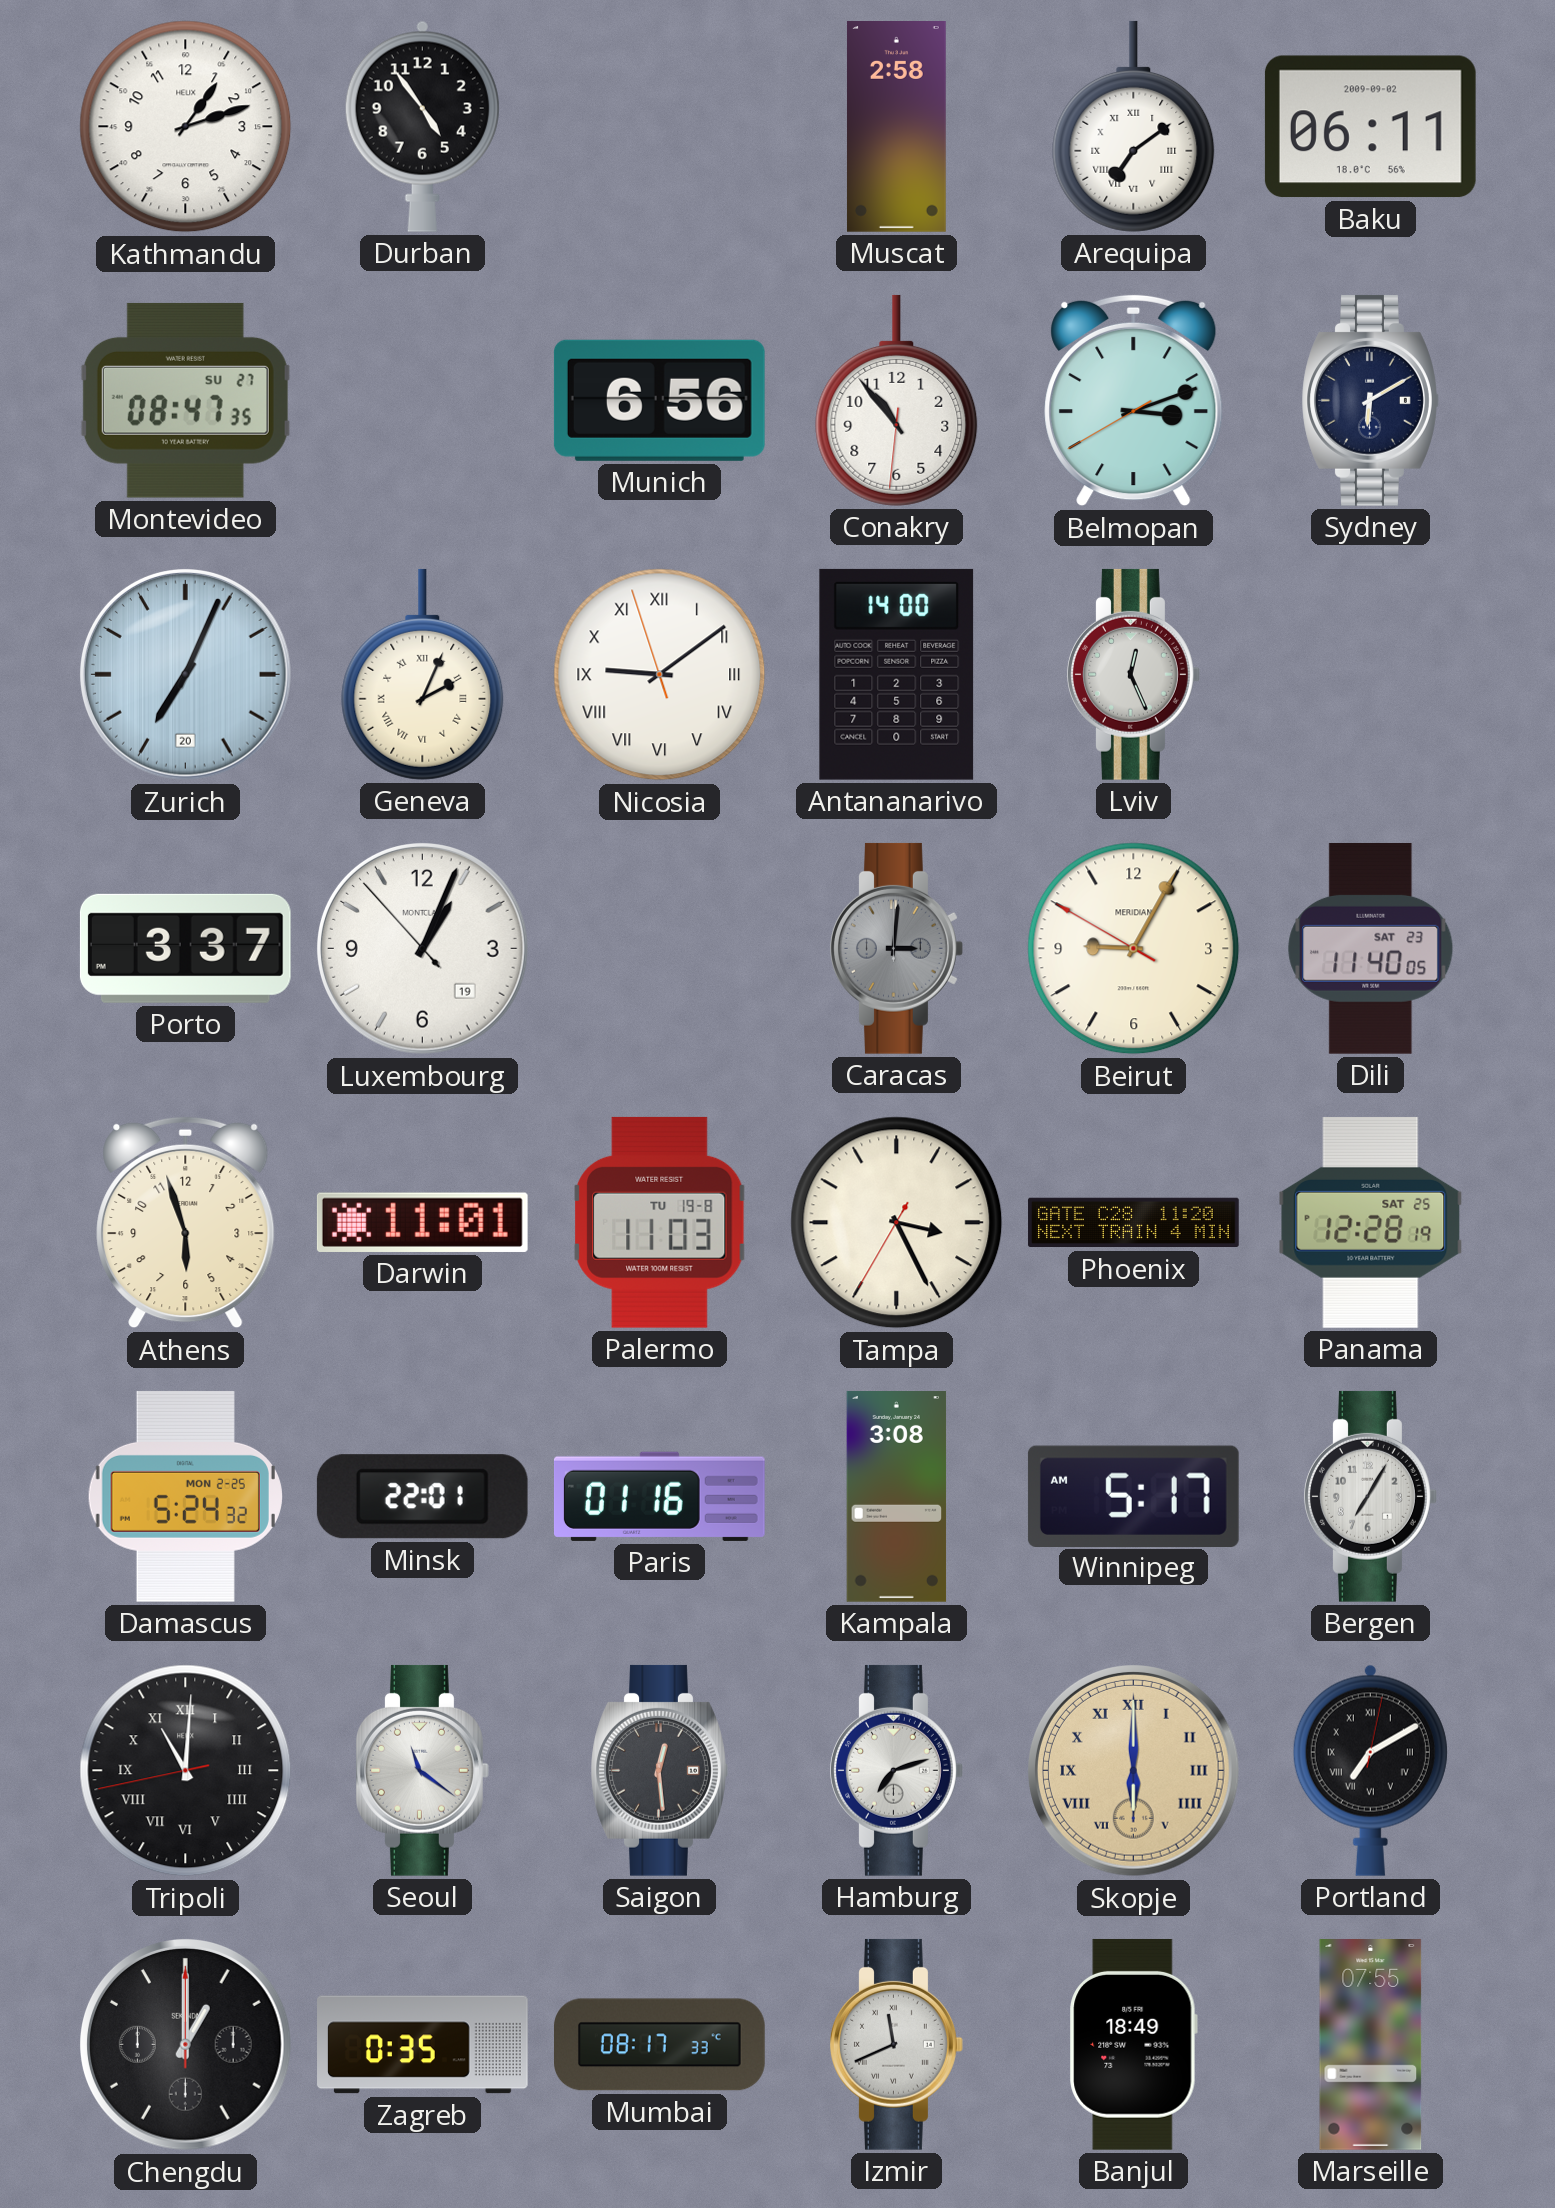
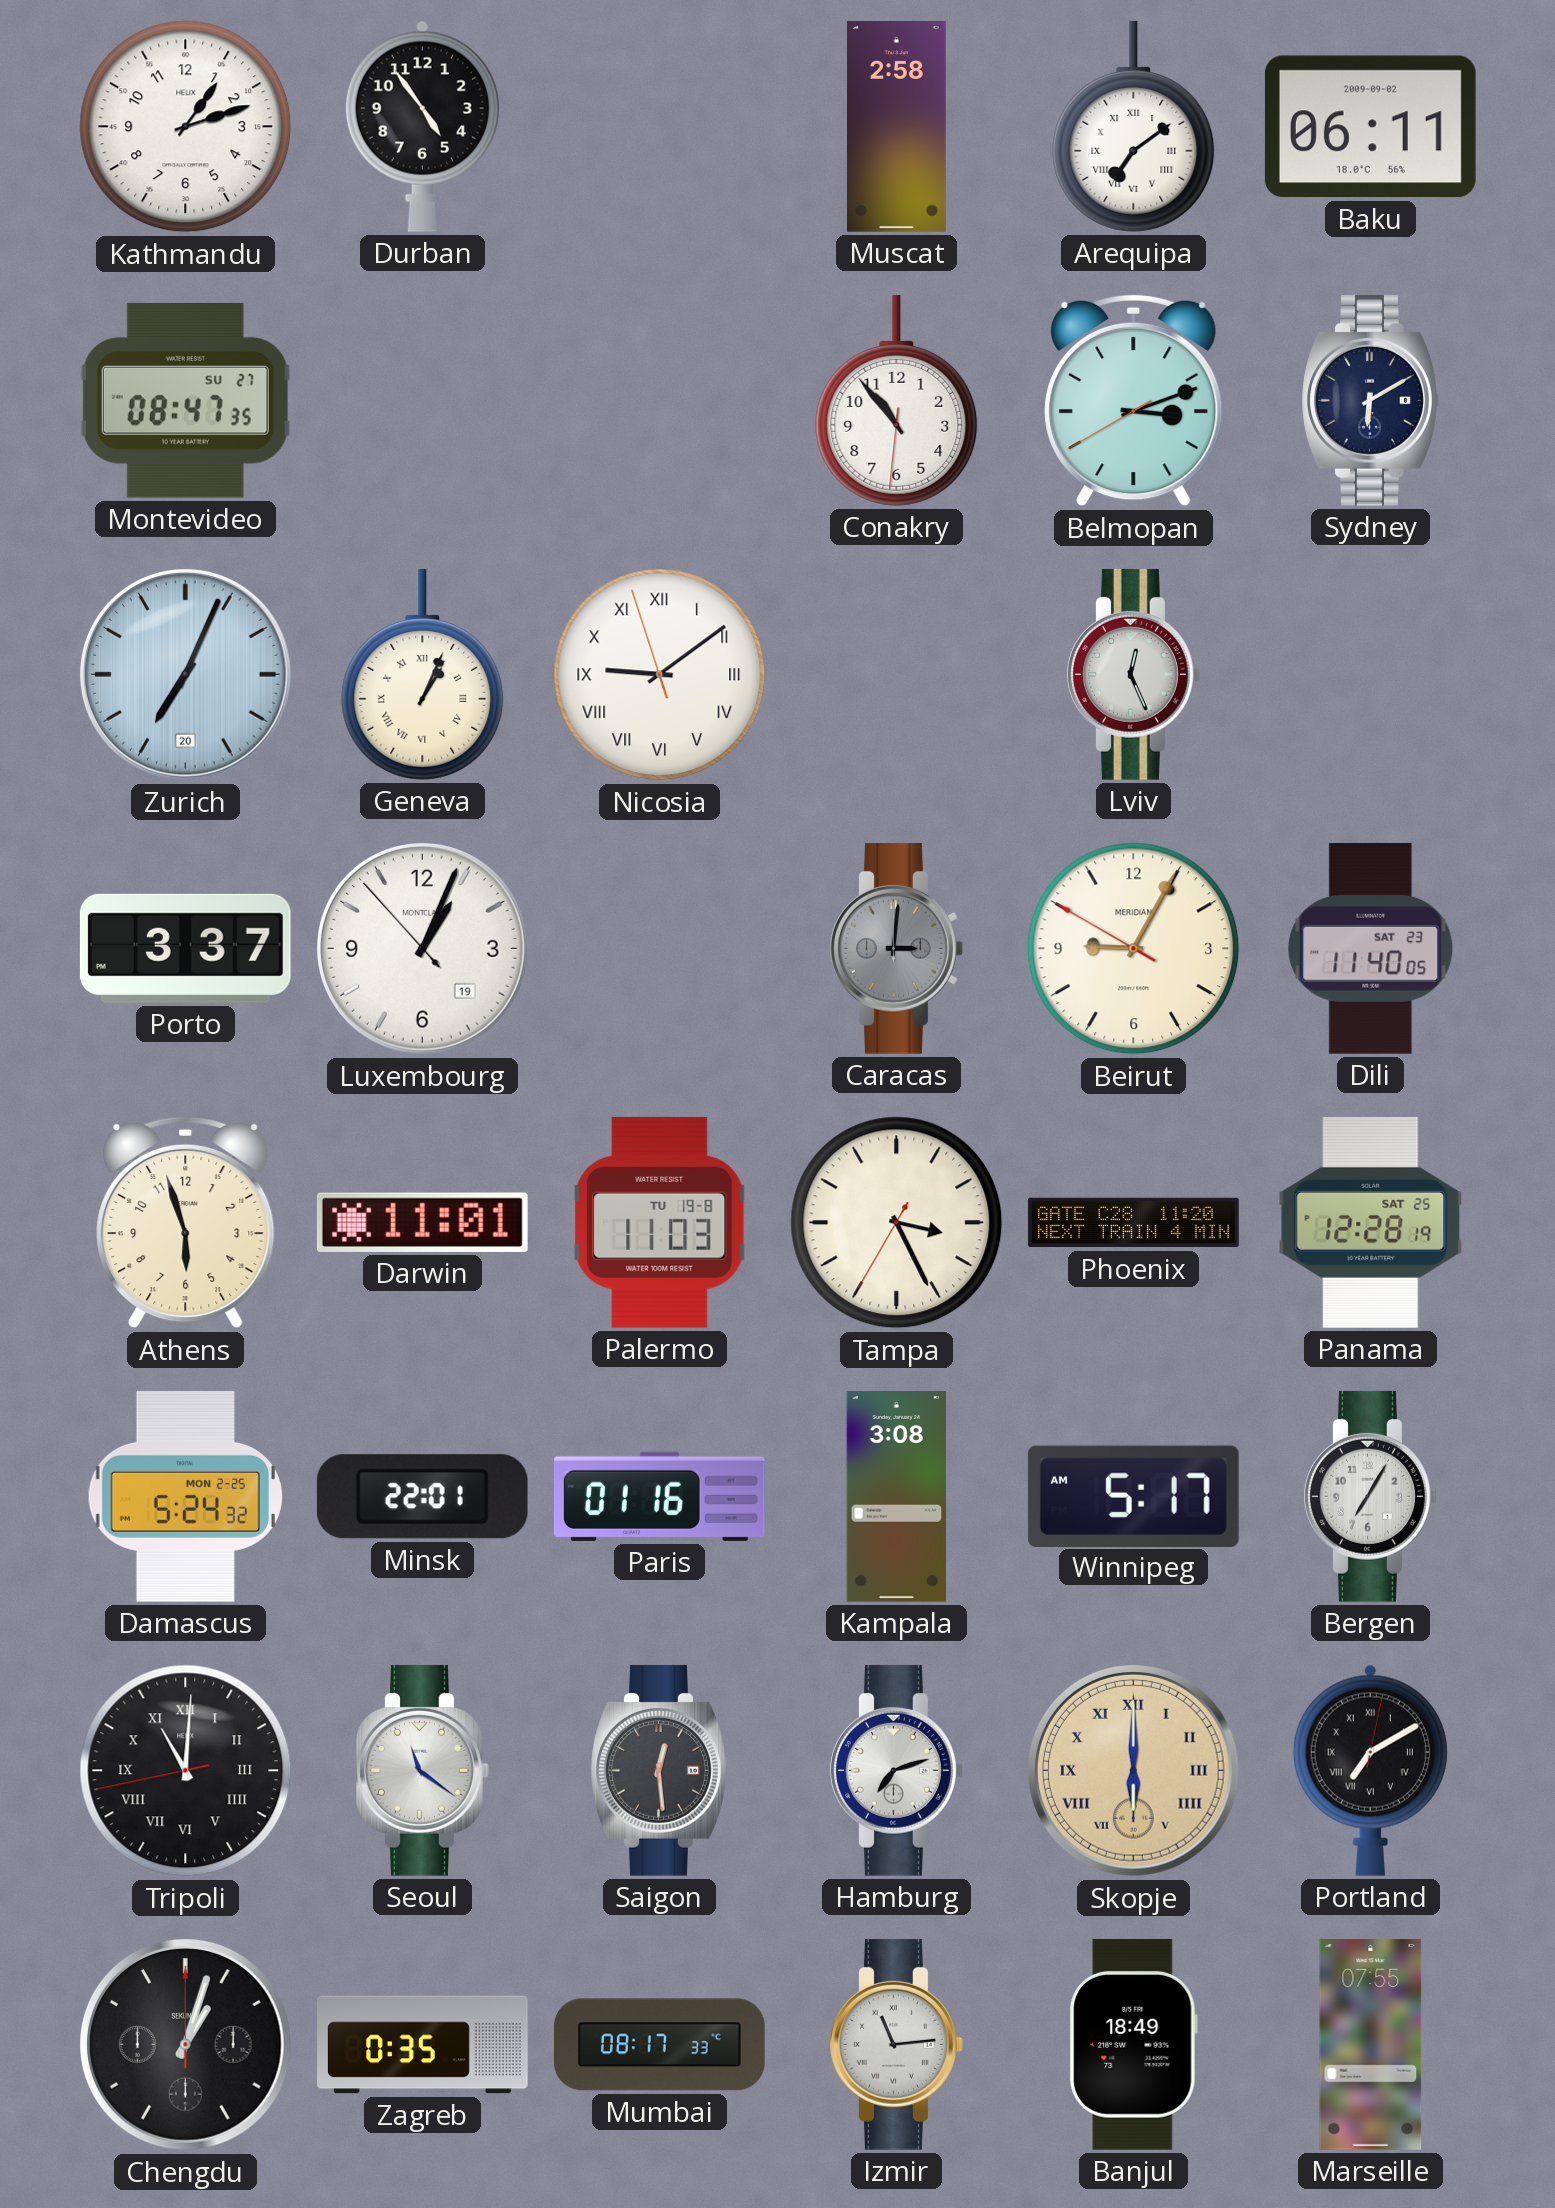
Munich: 6:56 -> none
Geneva: 2:04 -> 1:04
Antananarivo: 14:00 -> none
Chengdu: 1:00 -> 1:03
Izmir: 11:41 -> 11:14
